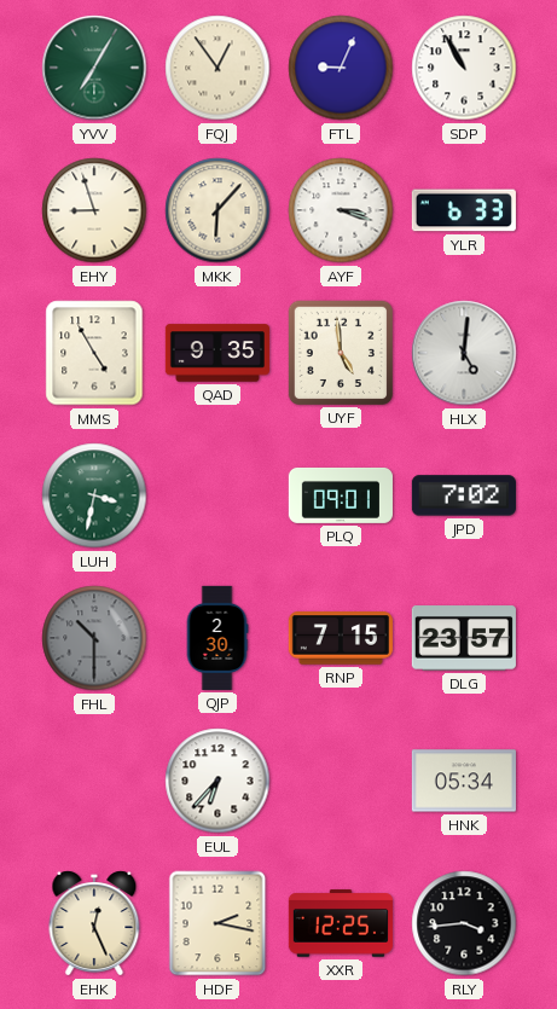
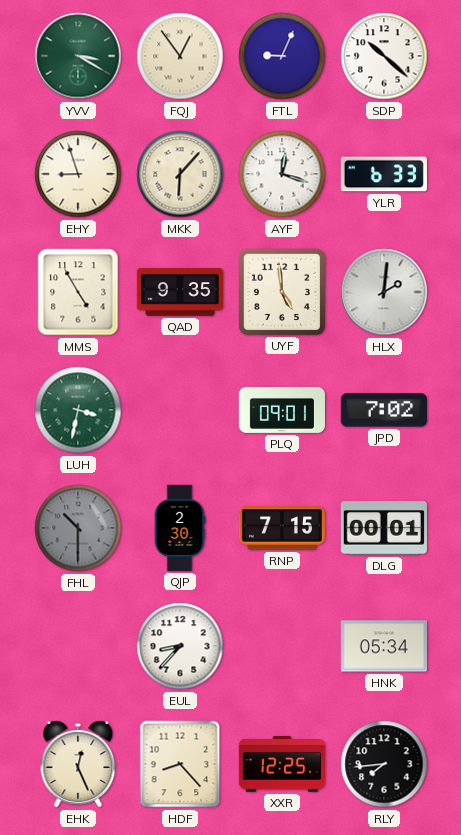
YVV: 7:05 -> 3:20
SDP: 10:55 -> 10:22
AYF: 3:18 -> 12:18
HLX: 5:01 -> 2:01
DLG: 23:57 -> 00:01
EUL: 6:37 -> 8:37
HDF: 2:17 -> 8:23
RLY: 3:44 -> 7:44
